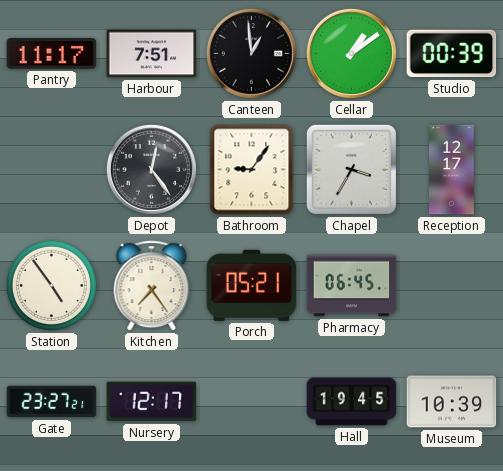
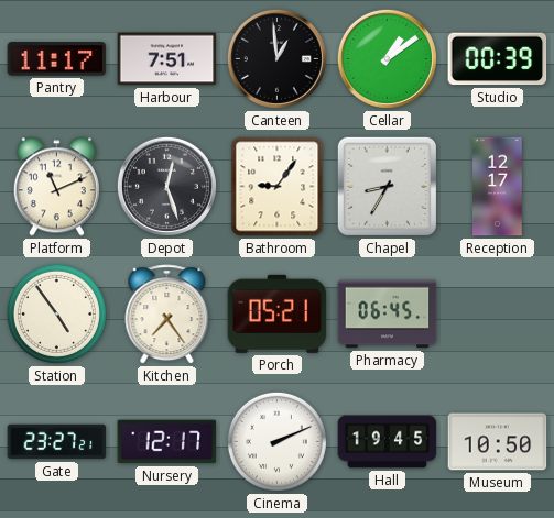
Platform: none -> 11:11
Depot: 12:24 -> 12:27
Chapel: 3:35 -> 8:35
Cinema: none -> 2:11
Museum: 10:39 -> 10:50
